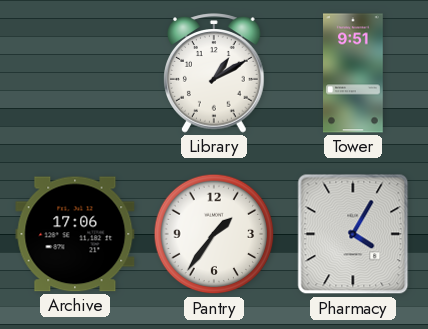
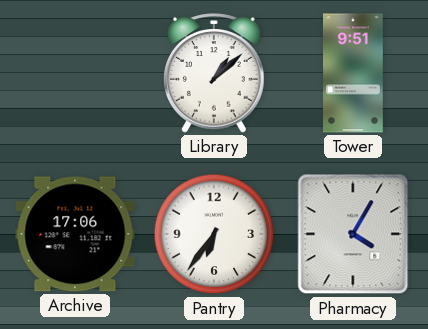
Library: 1:10 -> 1:08
Pantry: 1:36 -> 6:36
